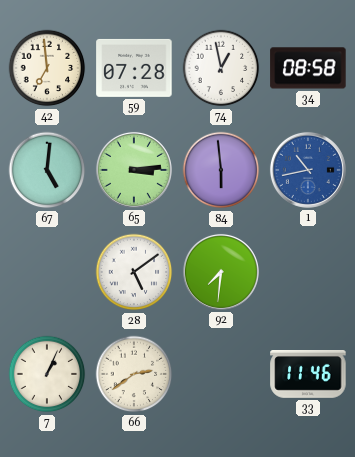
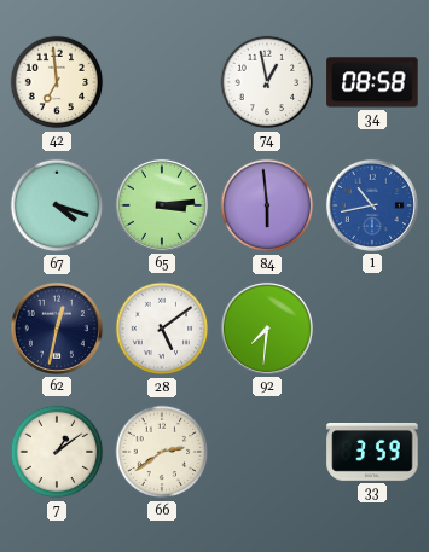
59: 07:28 -> none
67: 5:01 -> 4:18
62: none -> 12:32
7: 1:04 -> 1:09
33: 11:46 -> 3:59
